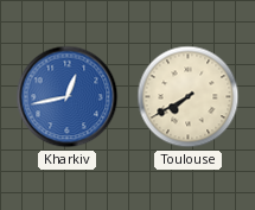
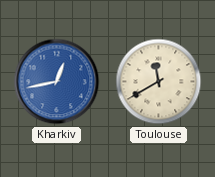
Toulouse: 7:40 -> 11:40
